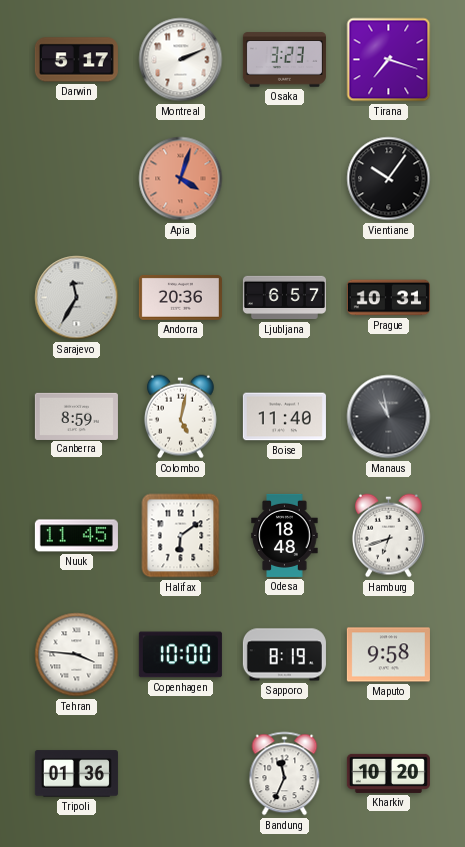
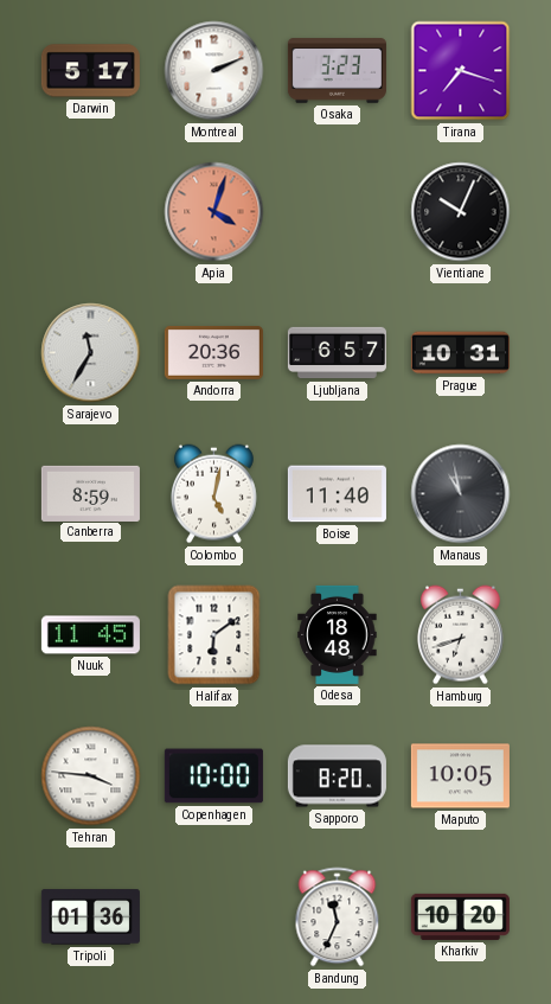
Vientiane: 10:06 -> 10:04
Sapporo: 8:19 -> 8:20
Maputo: 9:58 -> 10:05
